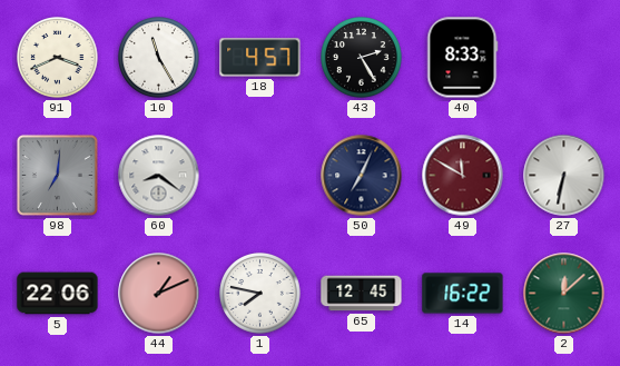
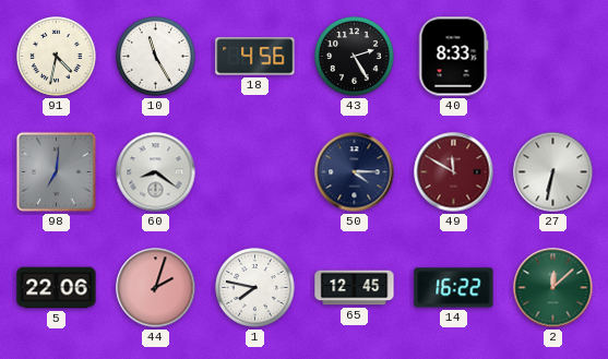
91: 3:41 -> 4:32
18: 4:57 -> 4:56
50: 7:04 -> 4:15
44: 1:11 -> 2:03
